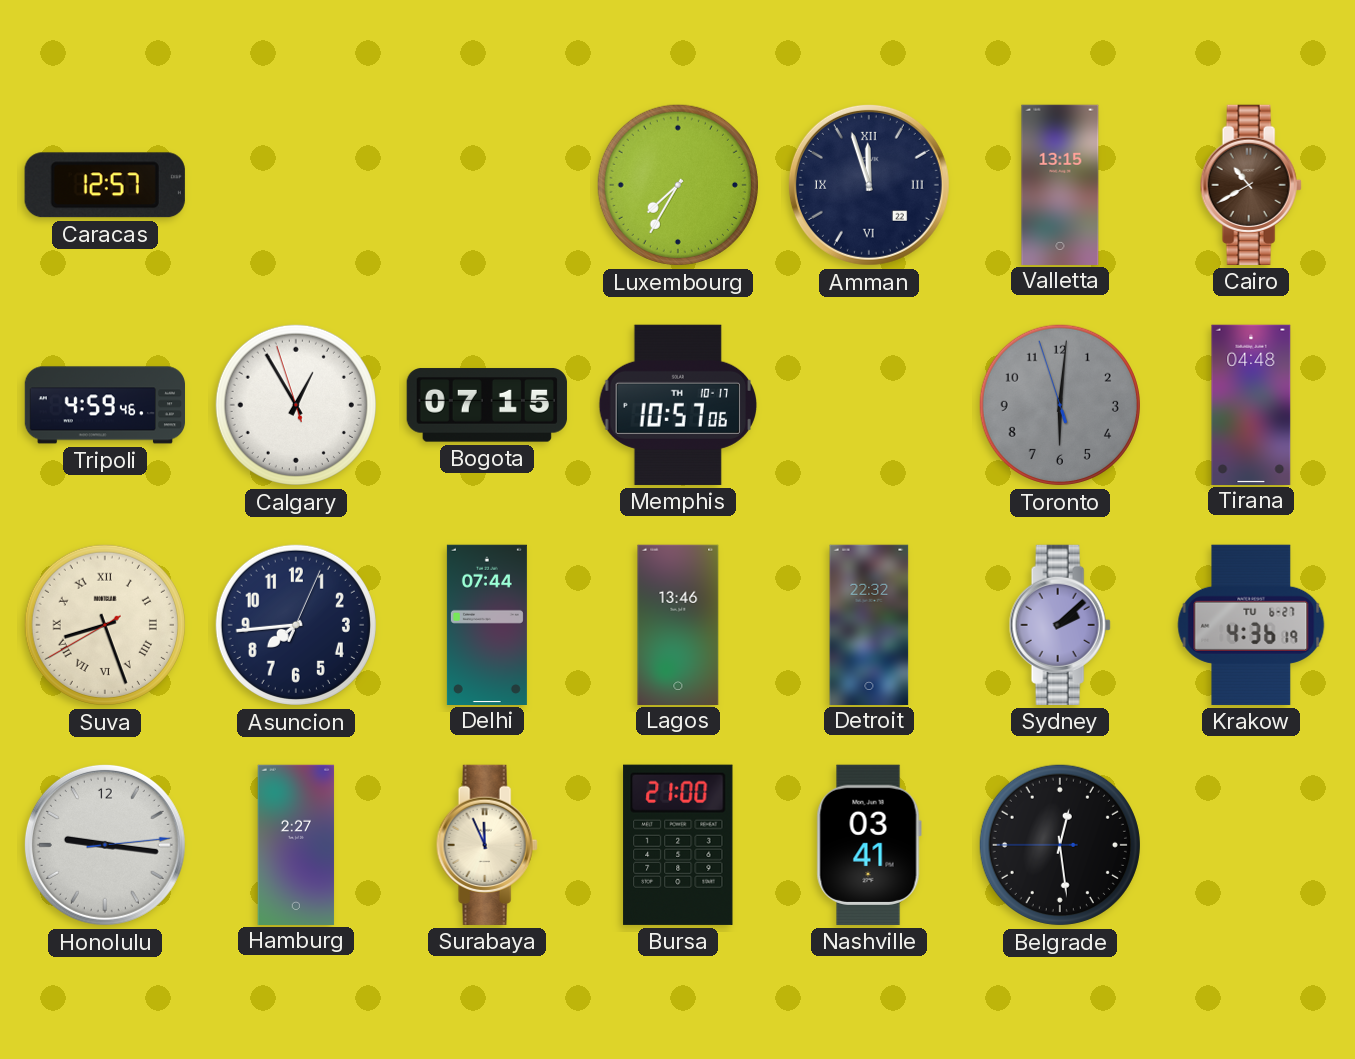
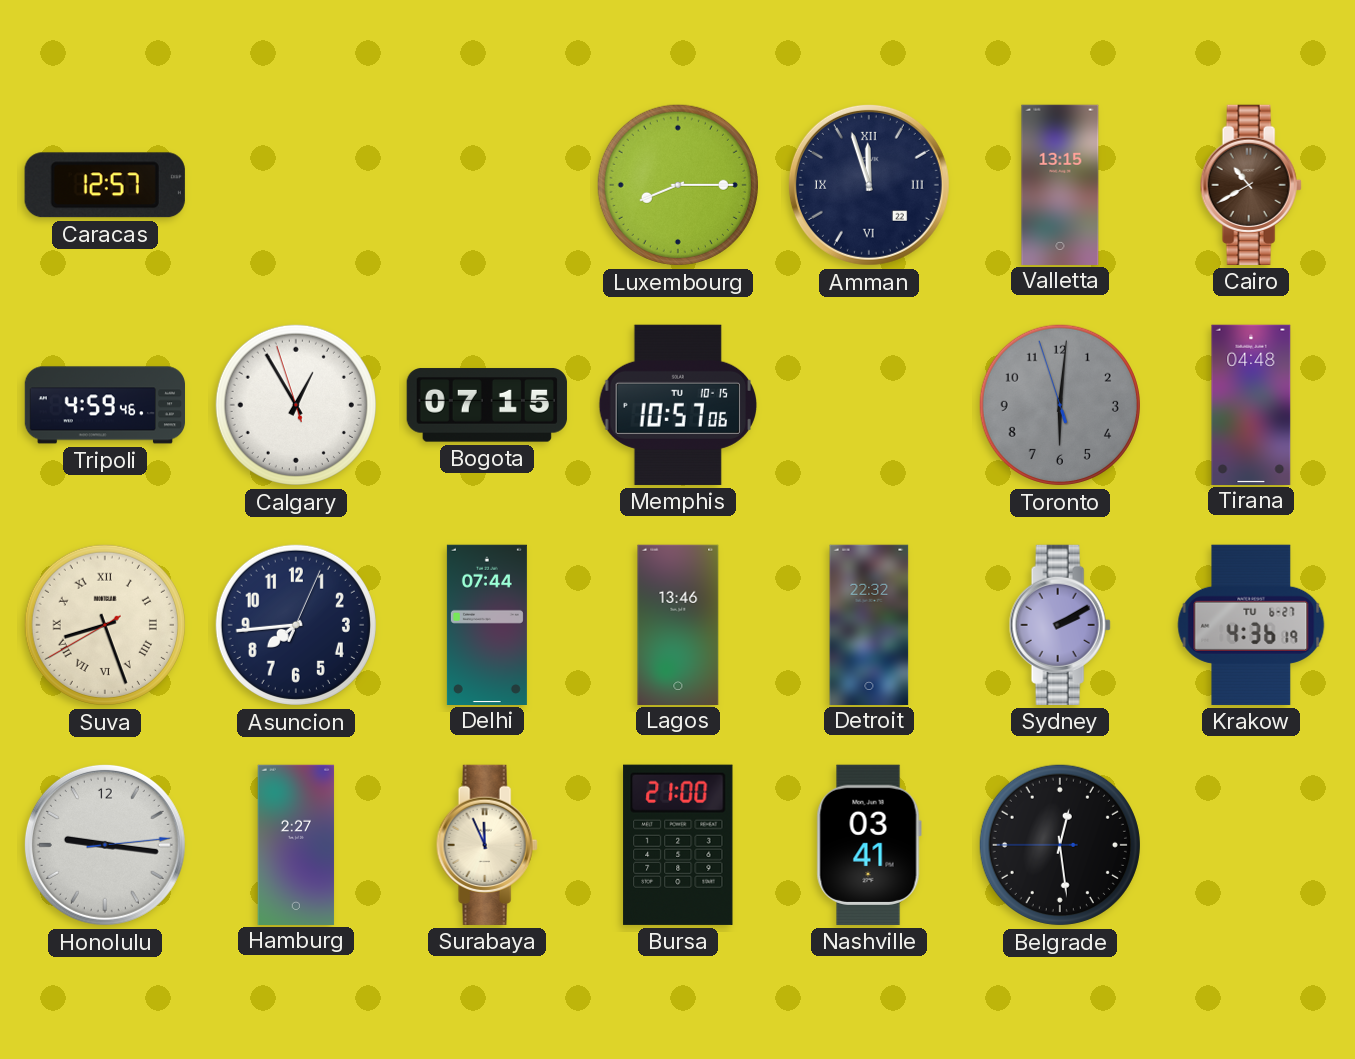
Luxembourg: 7:35 -> 8:15
Memphis date: TH 10-17 -> TU 10-15
Sydney: 2:08 -> 2:10
